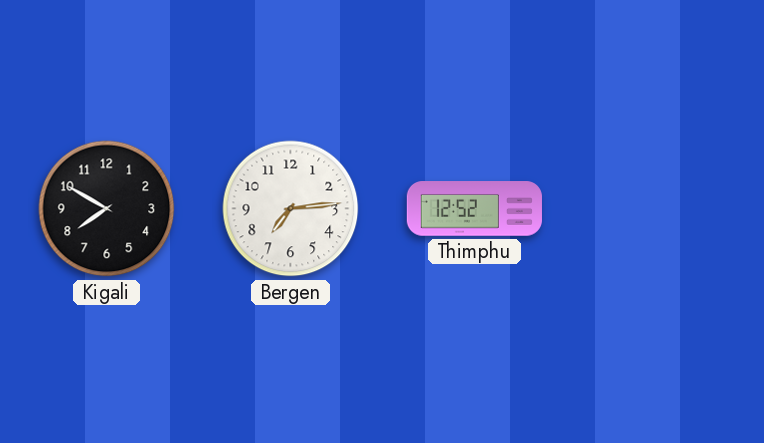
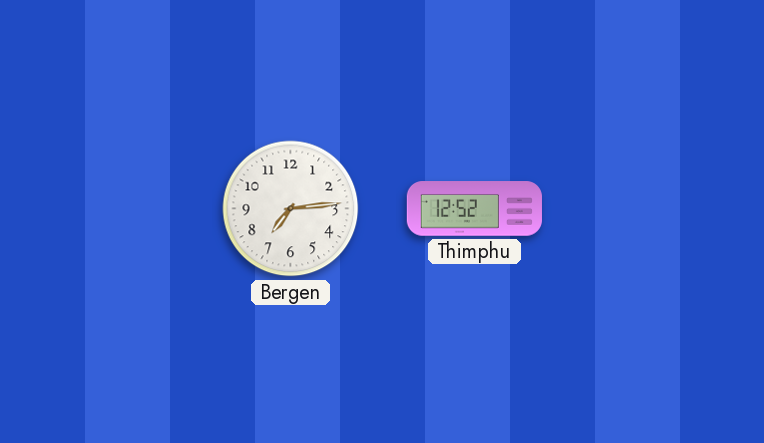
Kigali: 7:50 -> none
